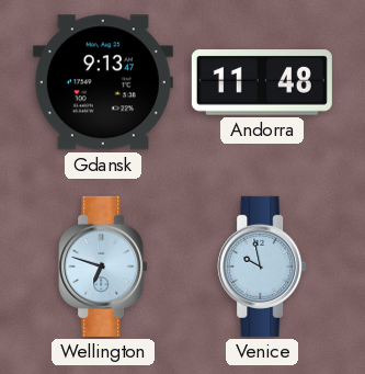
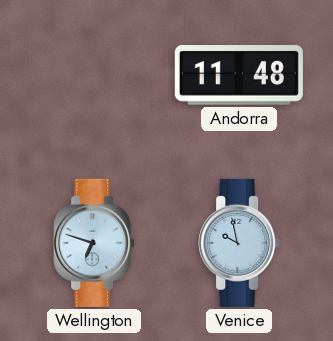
Gdansk: 9:13 -> none
